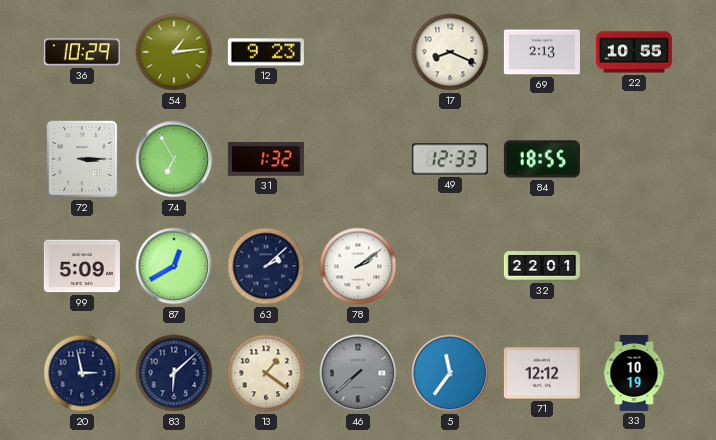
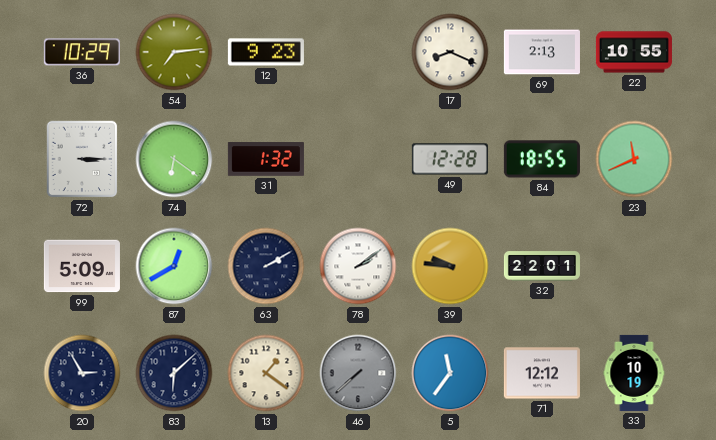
54: 1:14 -> 7:14
74: 6:55 -> 6:21
49: 12:33 -> 12:28
23: none -> 11:41
63: 2:08 -> 2:10
39: none -> 9:46
20: 2:58 -> 2:55
